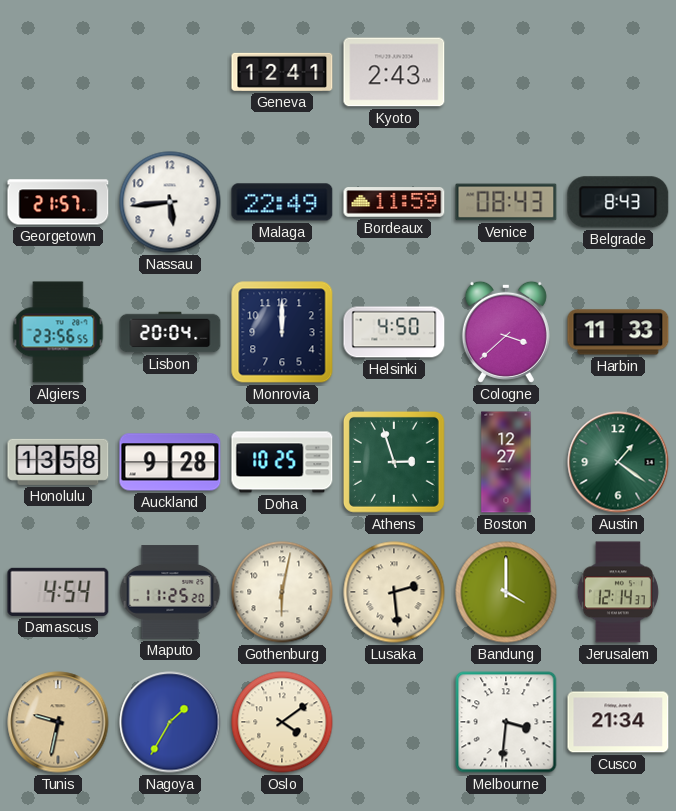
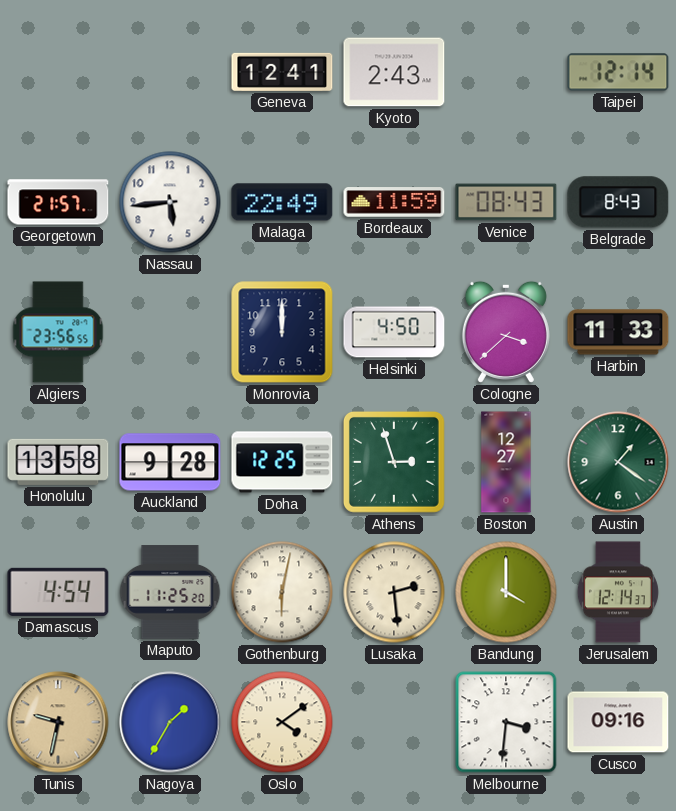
Taipei: none -> 12:14
Lisbon: 20:04 -> none
Doha: 10:25 -> 12:25
Cusco: 21:34 -> 09:16
